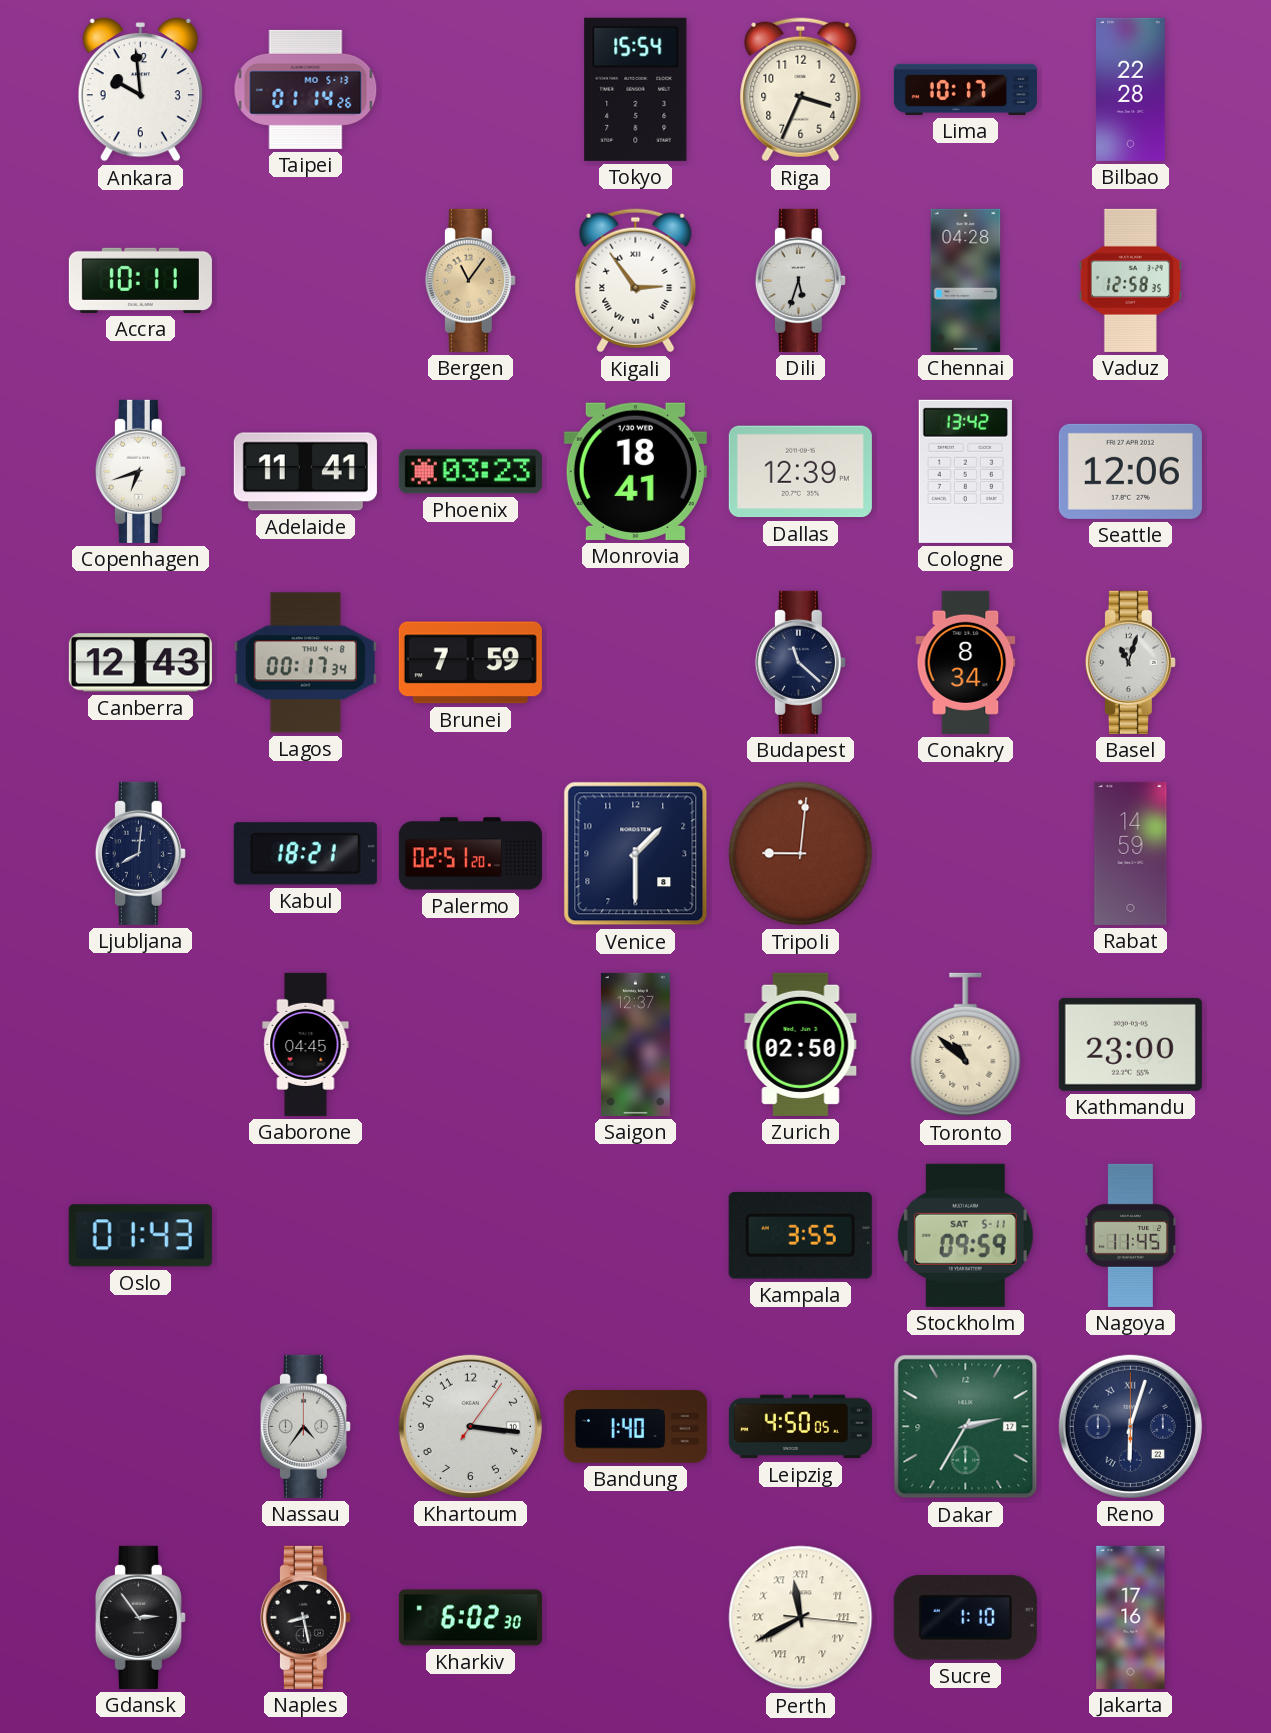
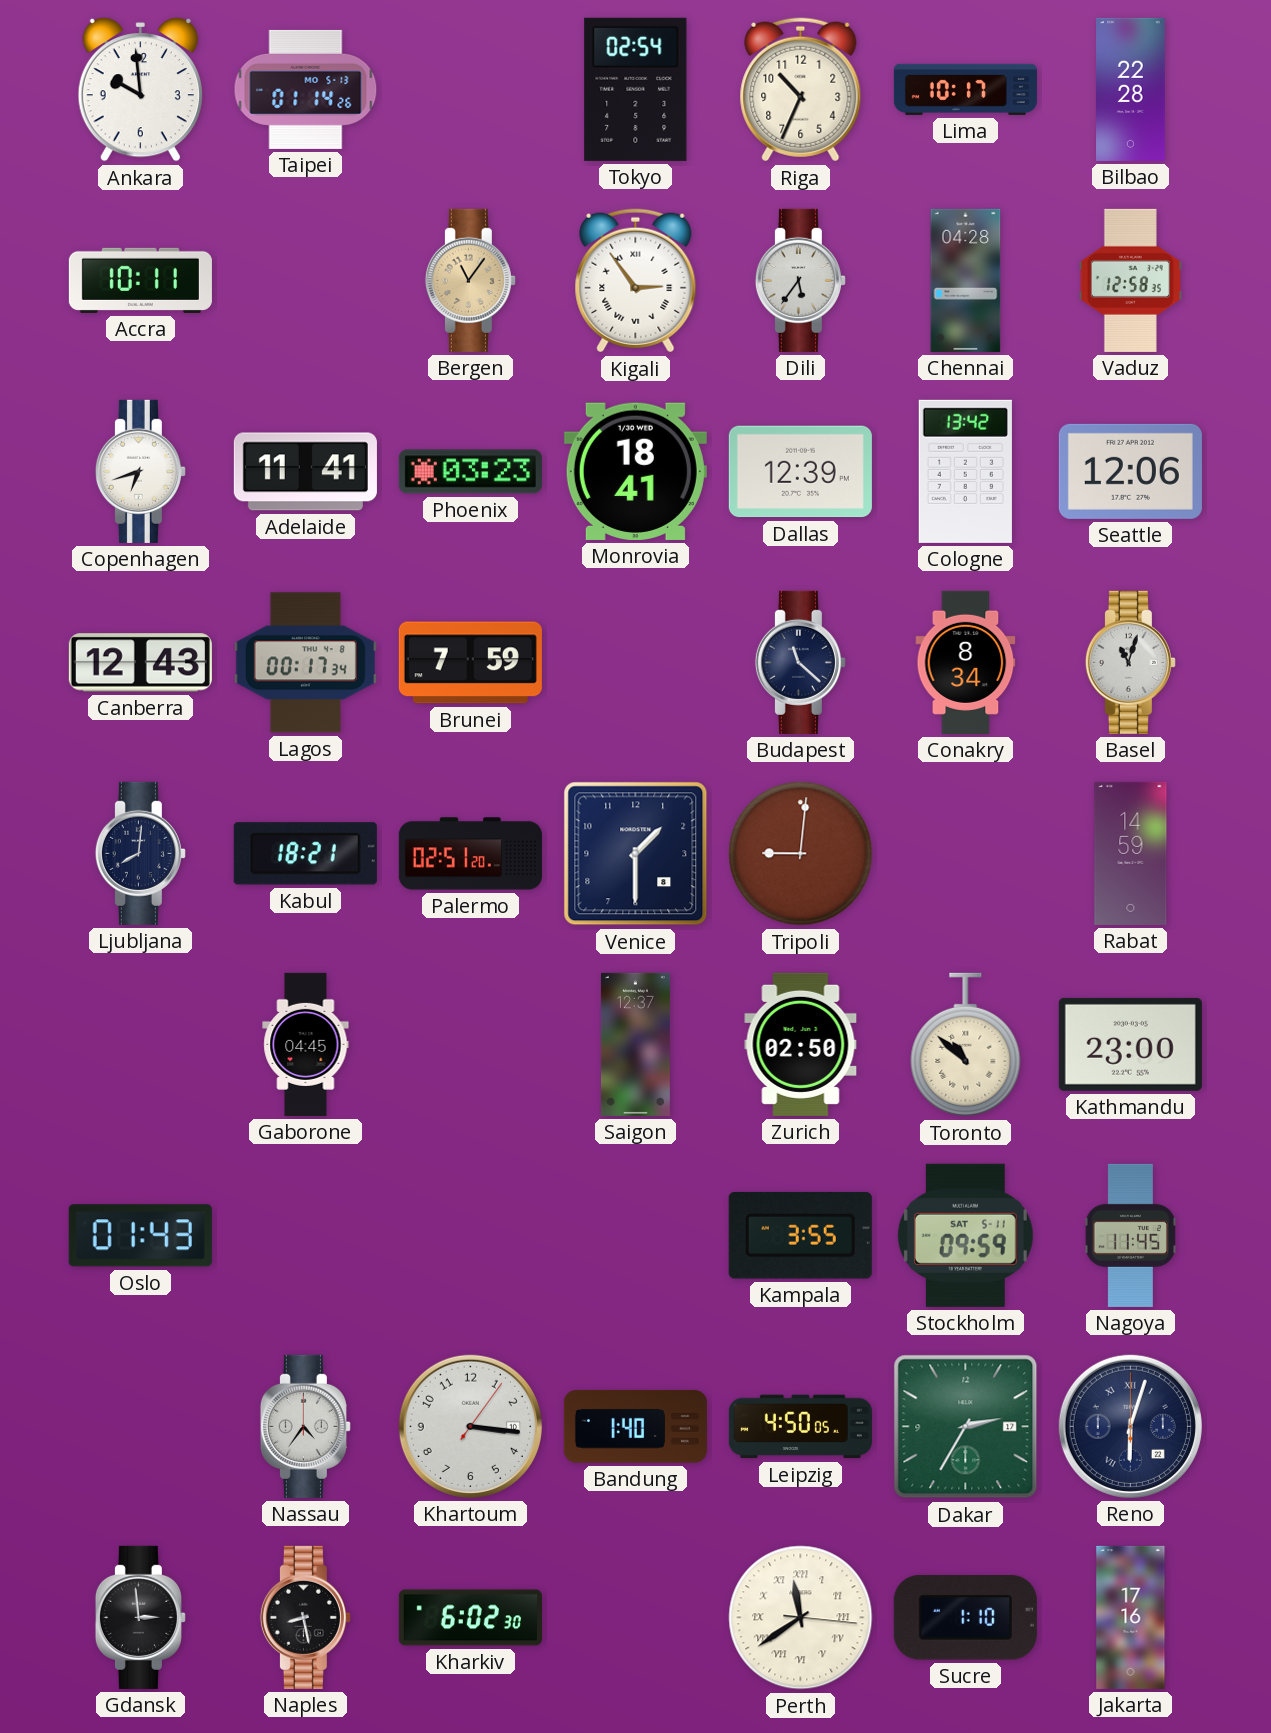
Tokyo: 15:54 -> 02:54
Riga: 3:34 -> 10:34
Dili: 5:33 -> 5:36
Gdansk: 2:54 -> 2:59
Perth: 11:40 -> 11:39
